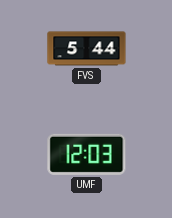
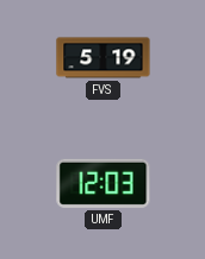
FVS: 5:44 -> 5:19
